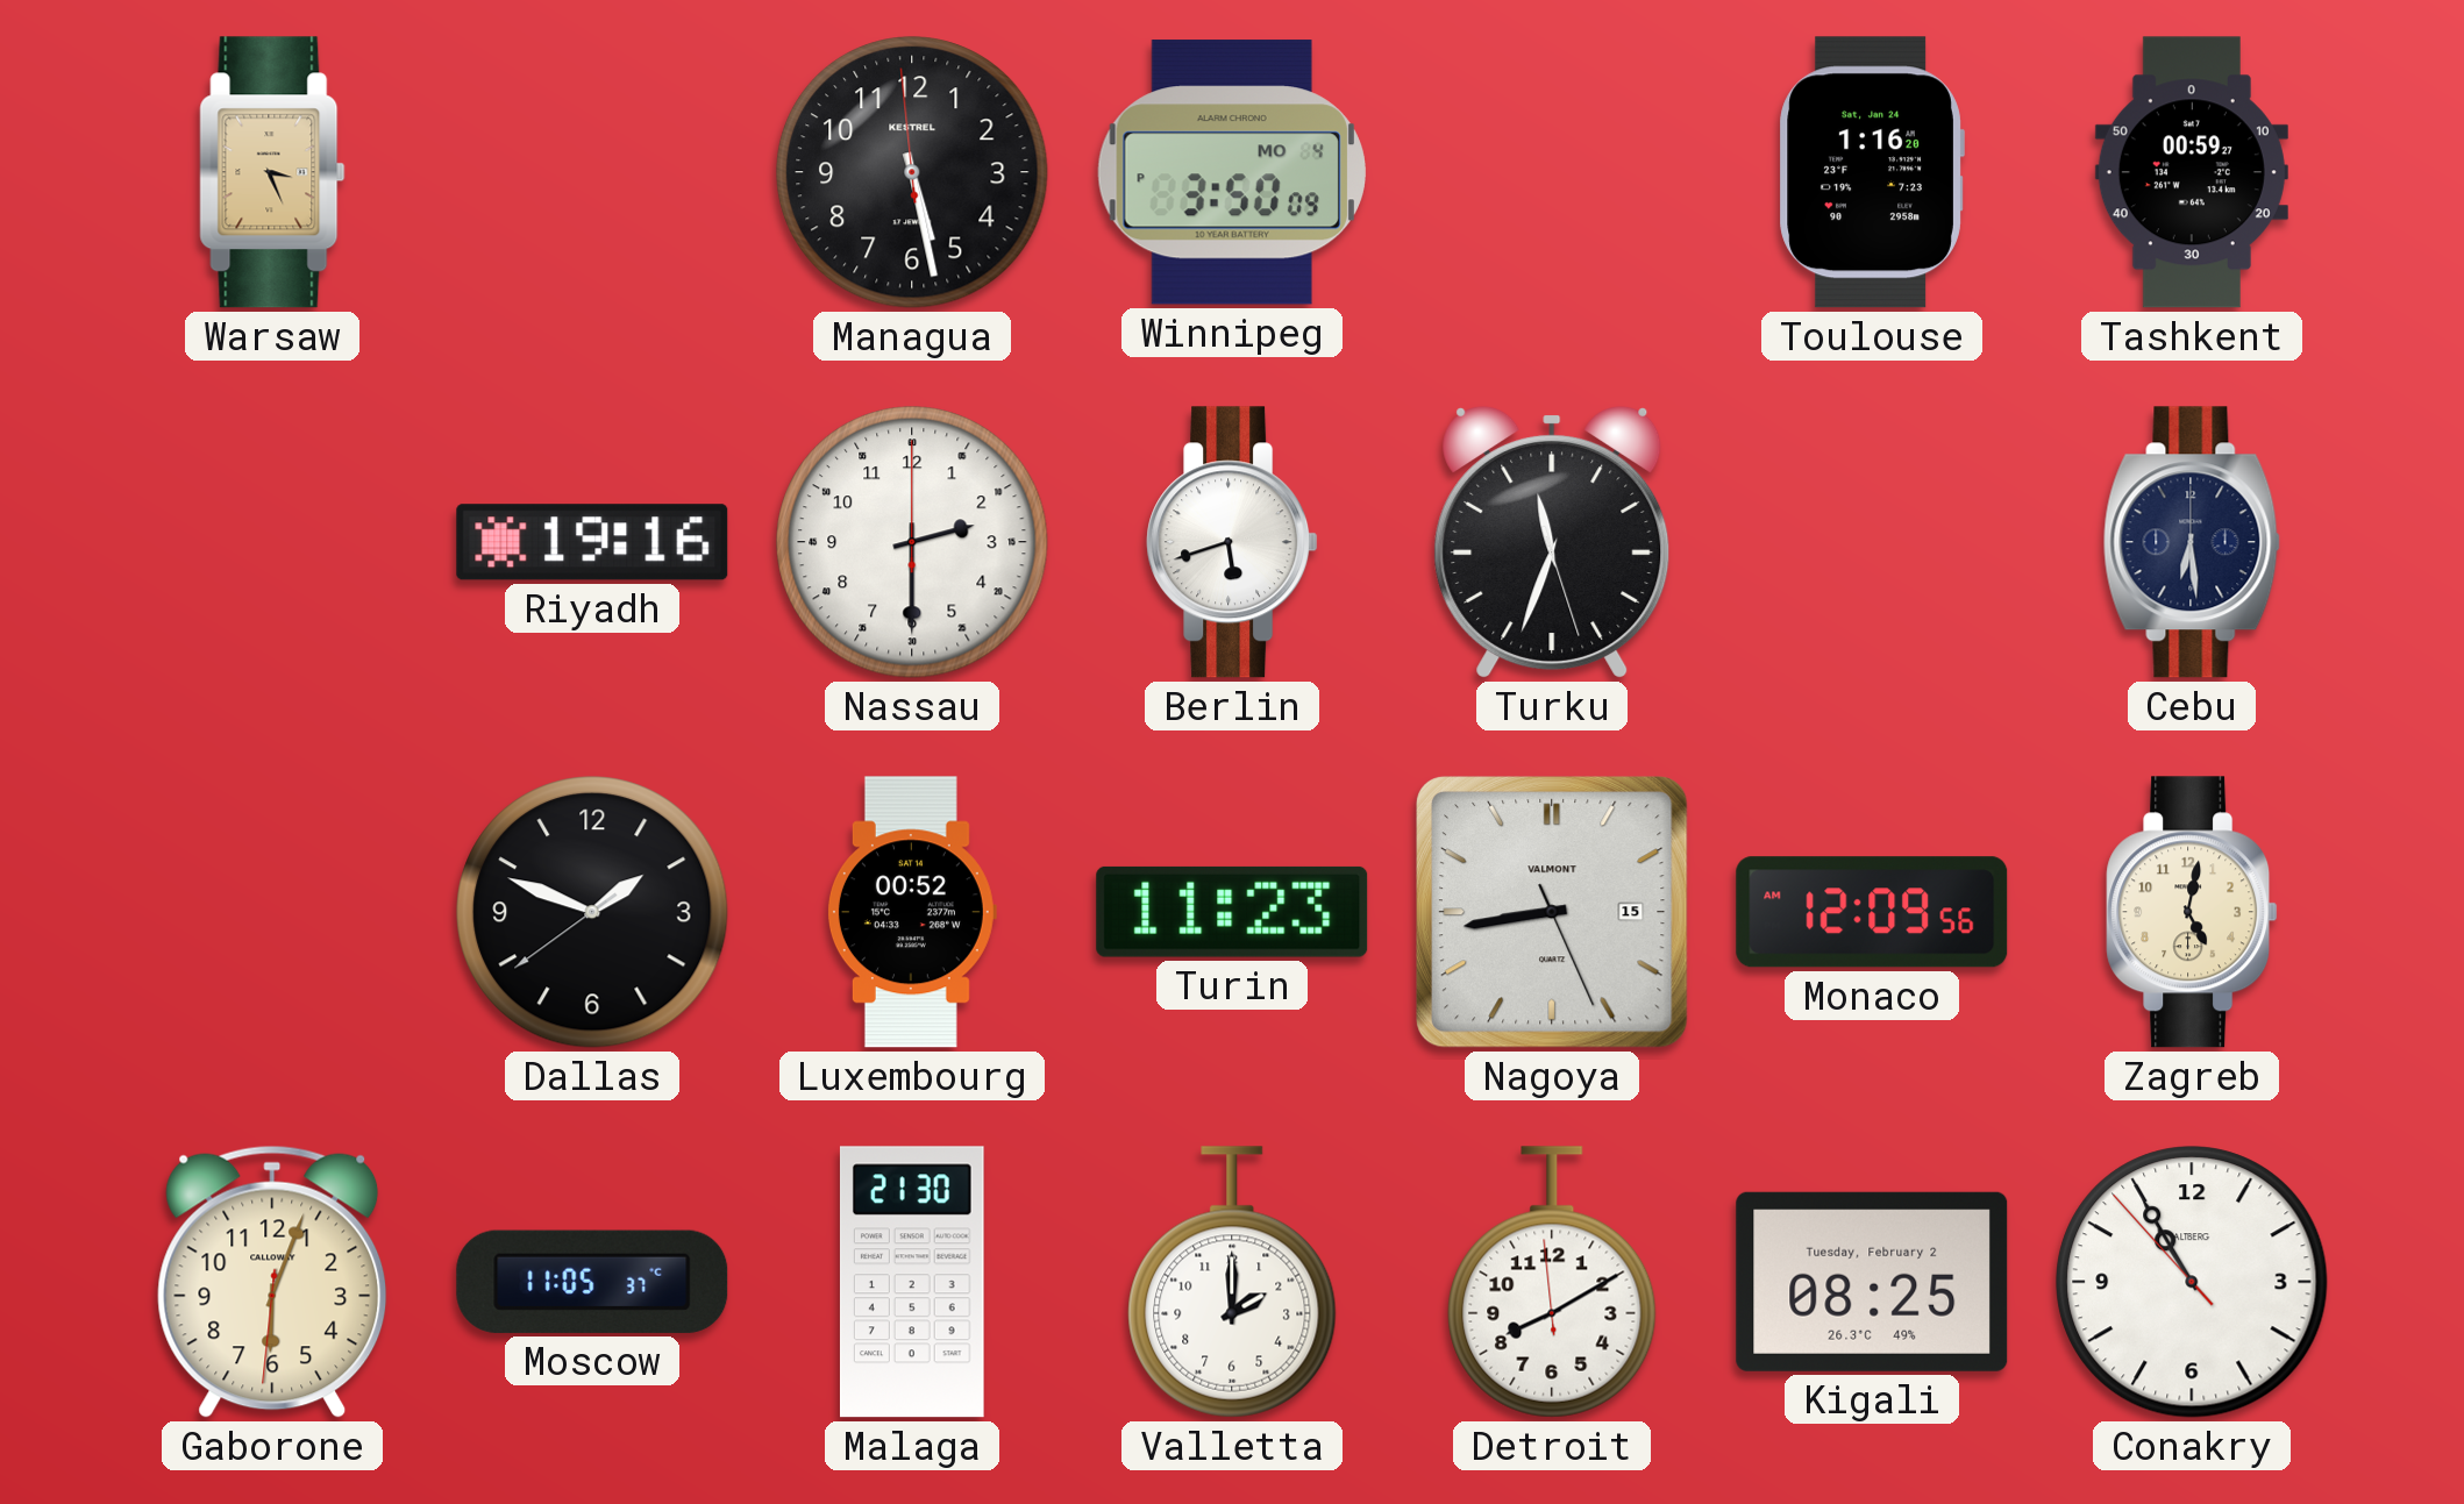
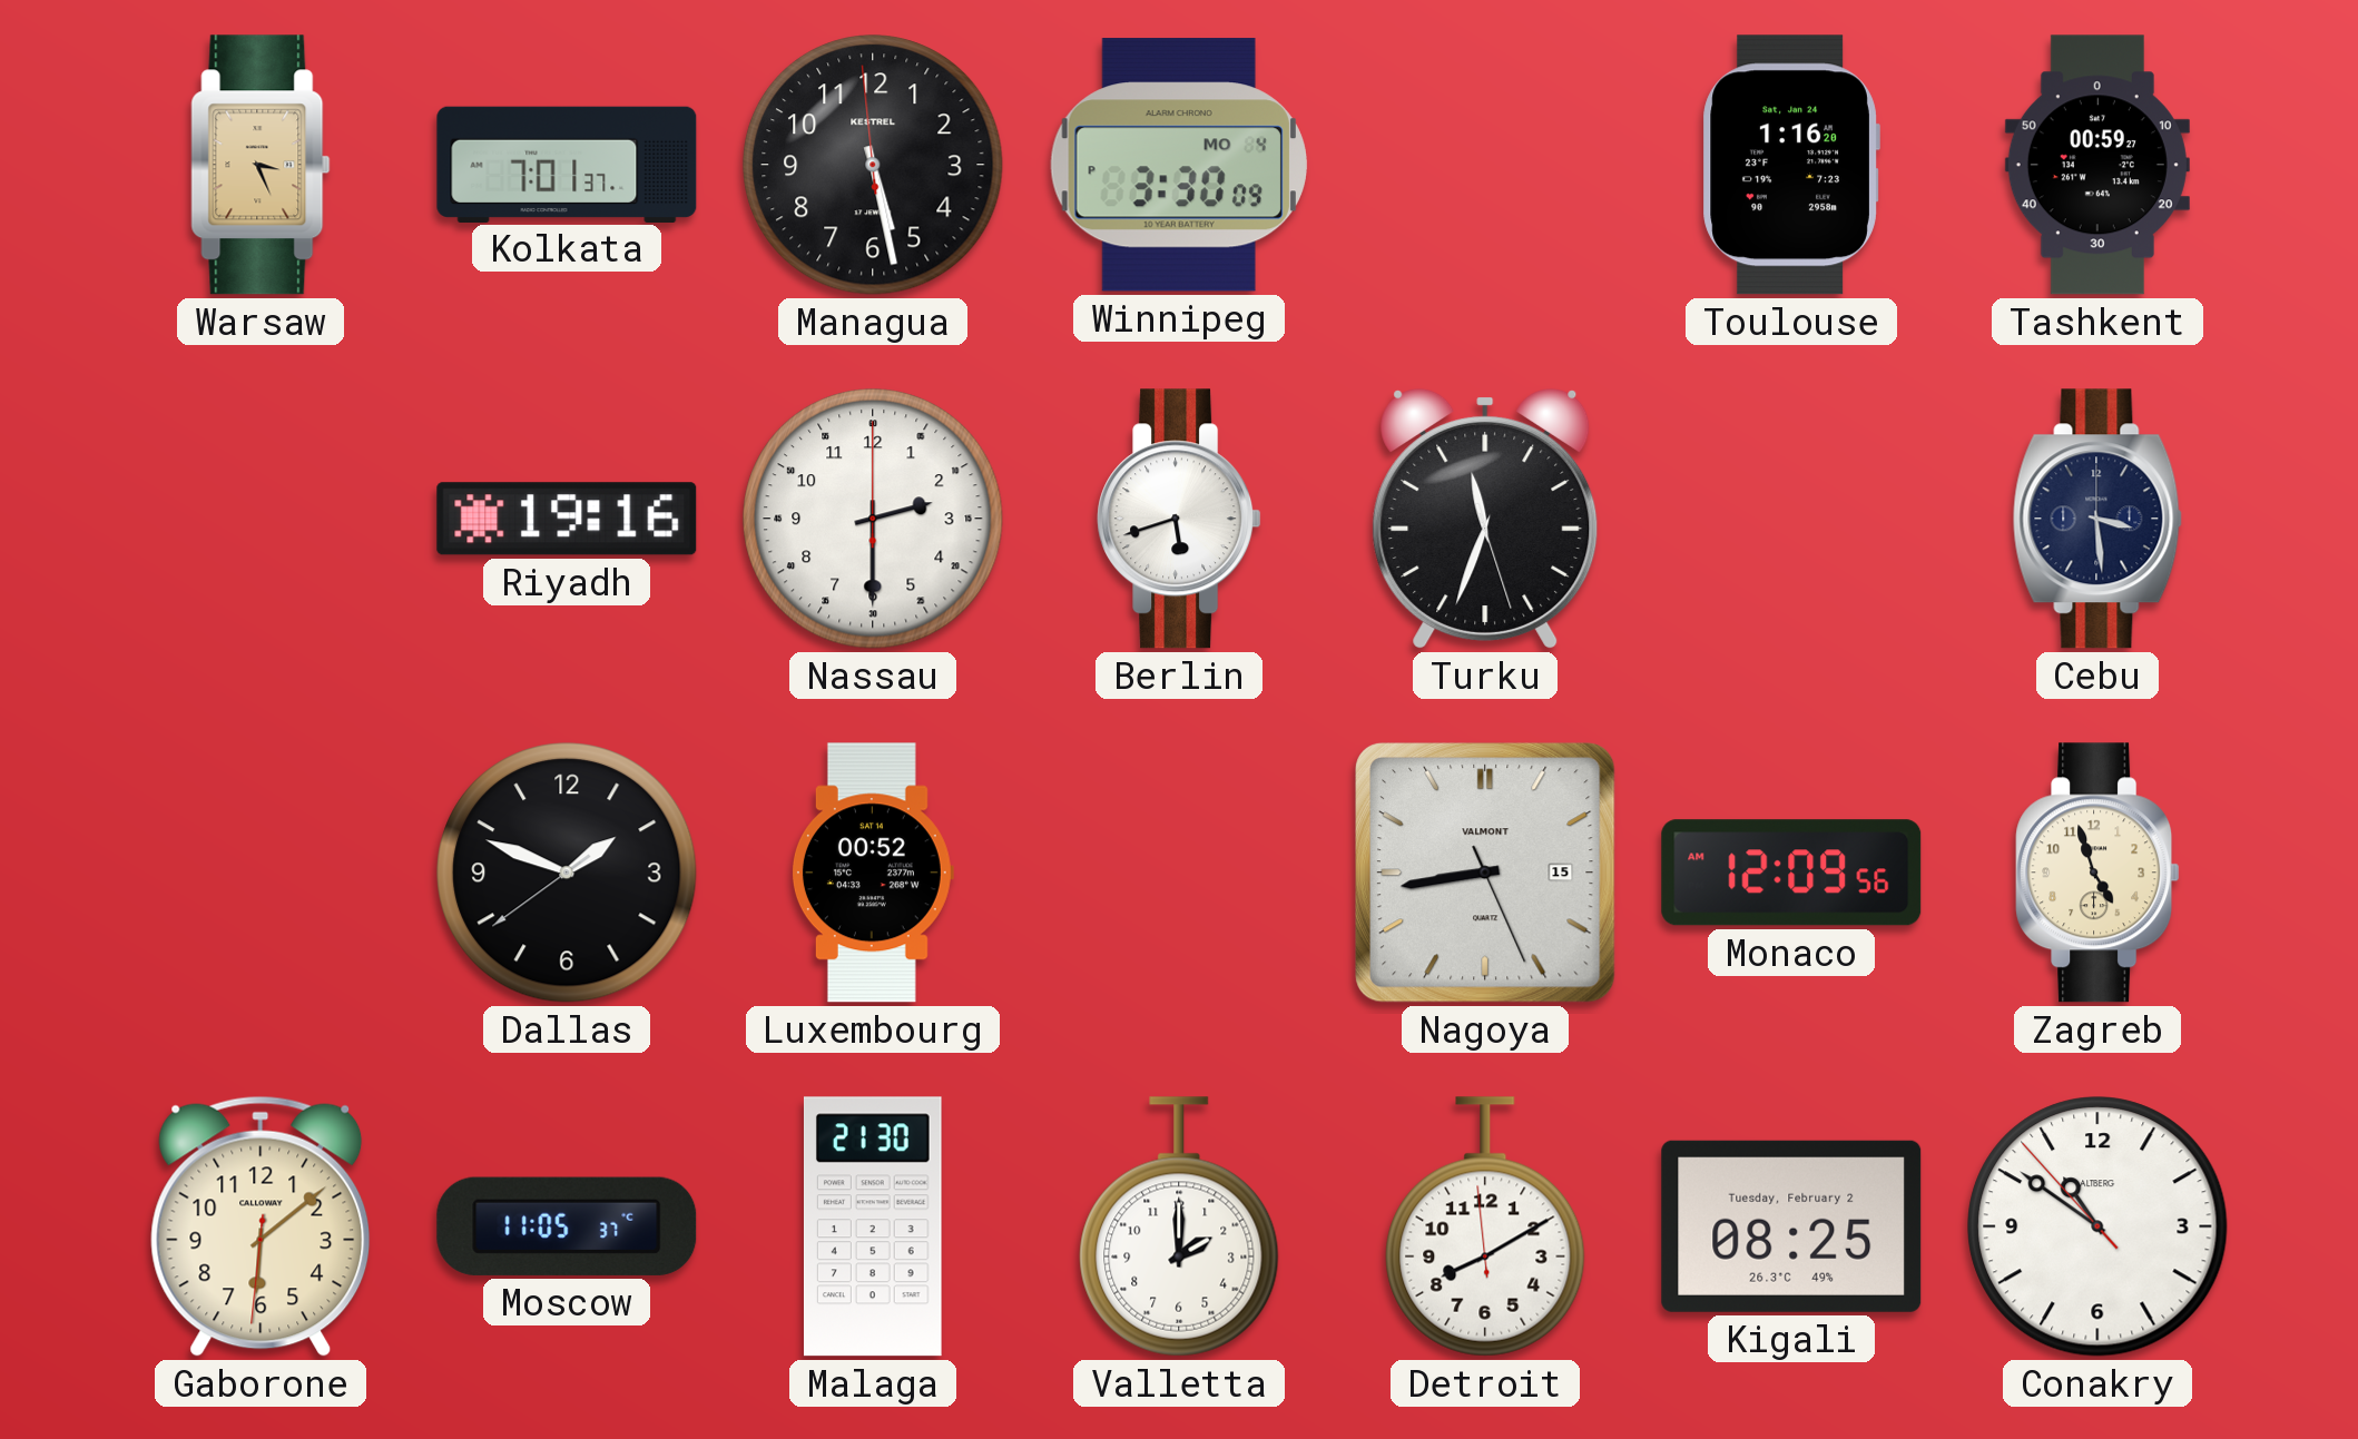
Kolkata: none -> 7:01
Winnipeg: 3:50 -> 3:30
Cebu: 6:29 -> 3:29
Turin: 11:23 -> none
Zagreb: 5:02 -> 4:57
Gaborone: 6:03 -> 6:08
Conakry: 10:54 -> 10:50
